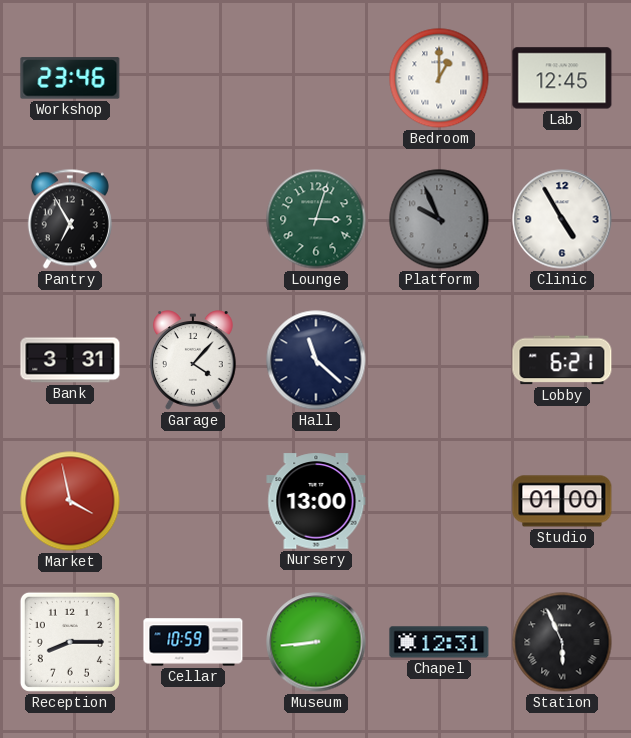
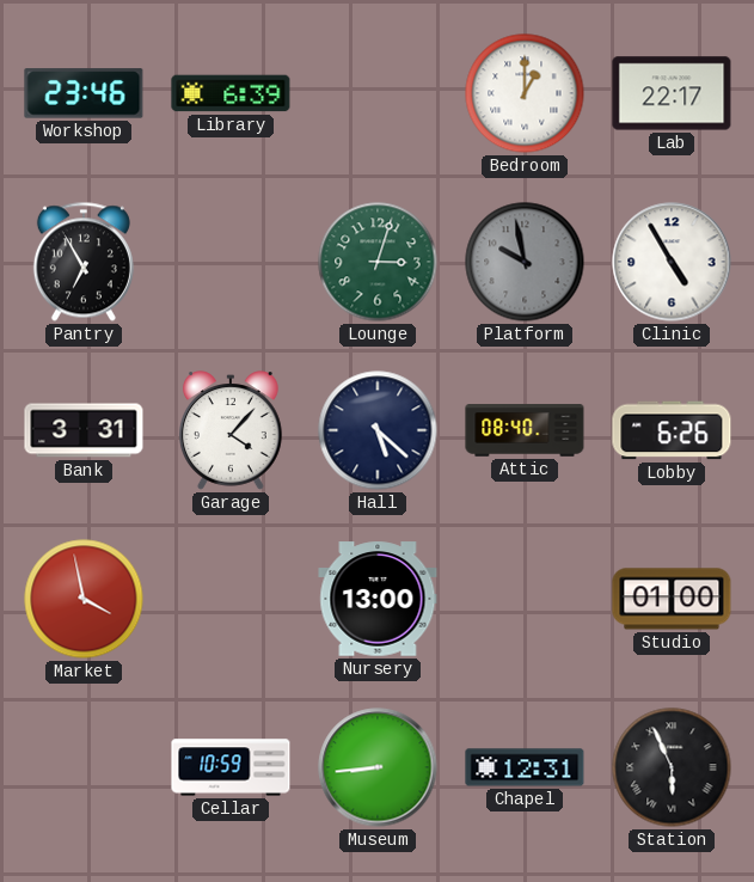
Library: none -> 6:39
Lab: 12:45 -> 22:17
Platform: 9:56 -> 9:58
Hall: 11:22 -> 5:22
Attic: none -> 08:40
Lobby: 6:21 -> 6:26
Reception: 8:15 -> none
